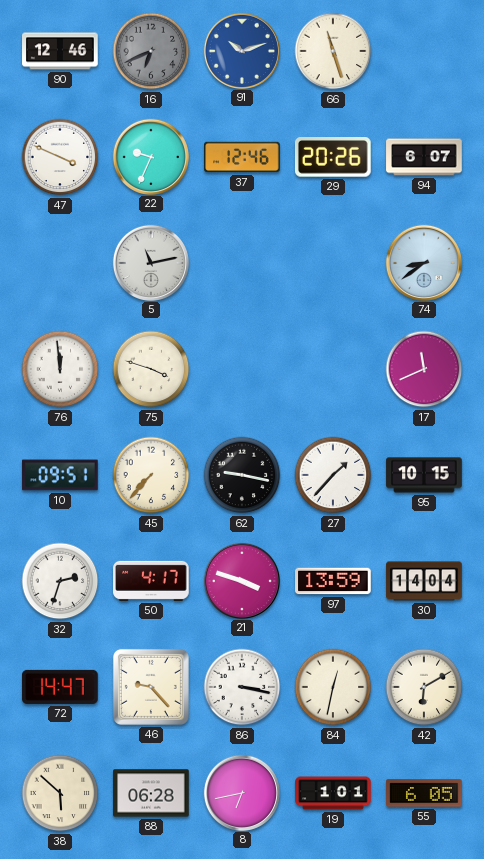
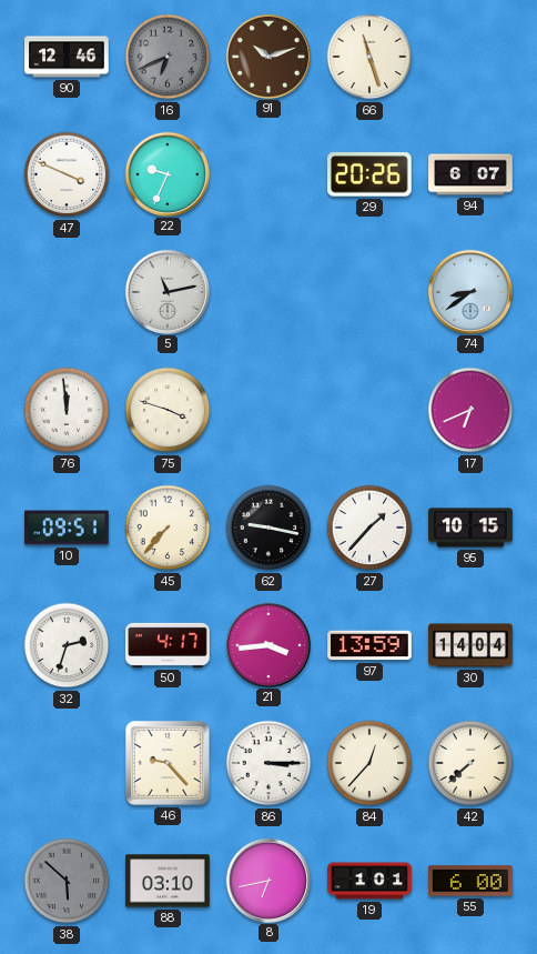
91 dial: blue -> brown
37: 12:46 -> none
17: 11:41 -> 6:41
21: 3:48 -> 3:44
72: 14:47 -> none
86: 3:17 -> 3:15
84: 12:32 -> 12:37
42: 6:10 -> 7:38
38 dial: cream -> grey
88: 06:28 -> 03:10
55: 6:05 -> 6:00
